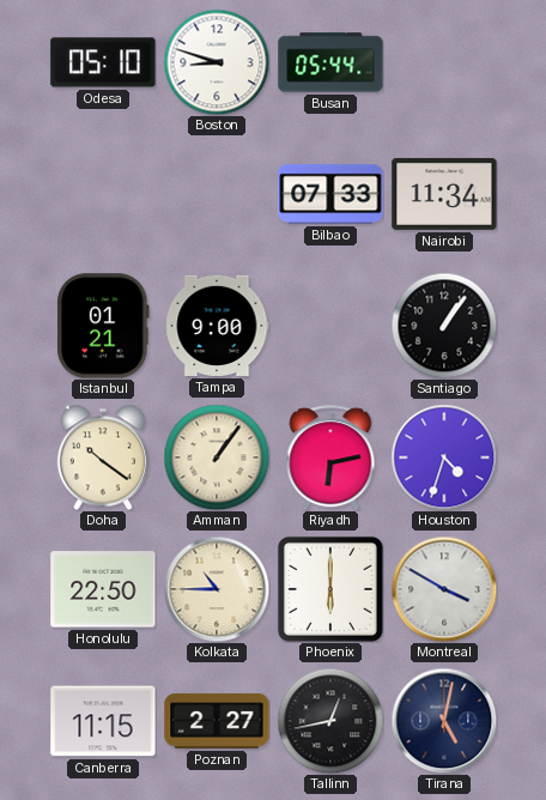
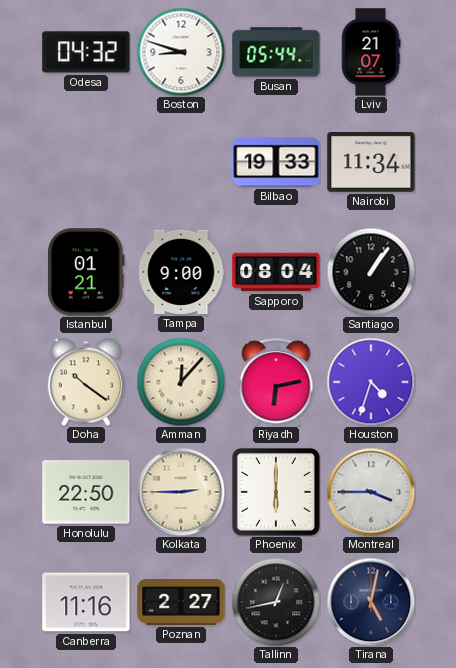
Odesa: 05:10 -> 04:32
Lviv: none -> 21:07
Bilbao: 07:33 -> 19:33
Sapporo: none -> 08:04
Amman: 1:06 -> 12:07
Kolkata: 10:45 -> 2:45
Montreal: 3:50 -> 3:45
Canberra: 11:15 -> 11:16
